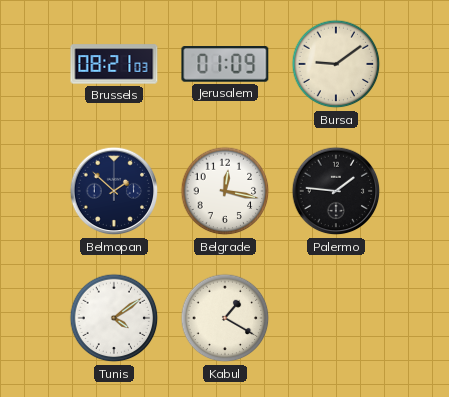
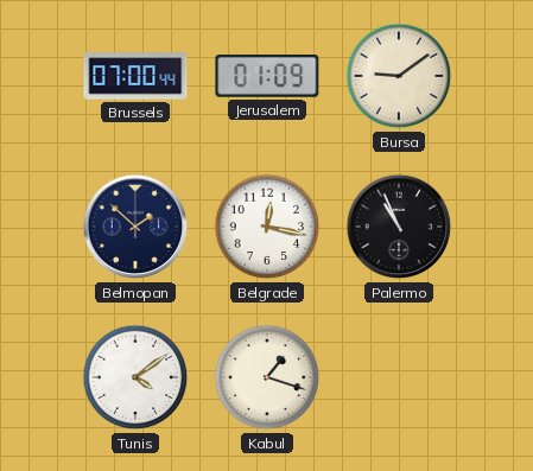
Brussels: 08:21 -> 07:00
Palermo: 1:46 -> 10:56
Kabul: 1:20 -> 1:18
